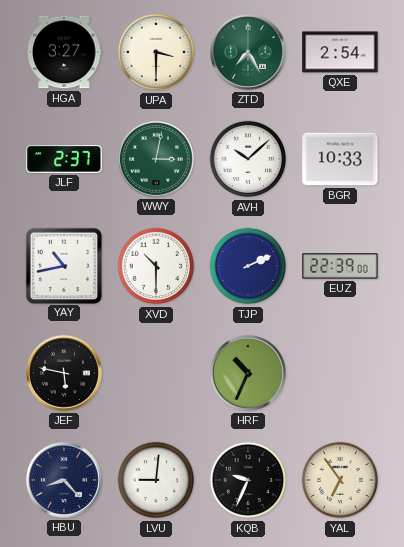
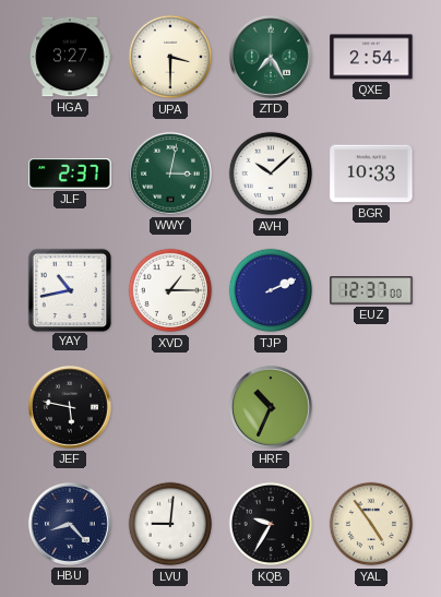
XVD: 10:30 -> 1:15
EUZ: 22:39 -> 12:37
KQB: 9:34 -> 9:35
YAL: 6:54 -> 4:54
